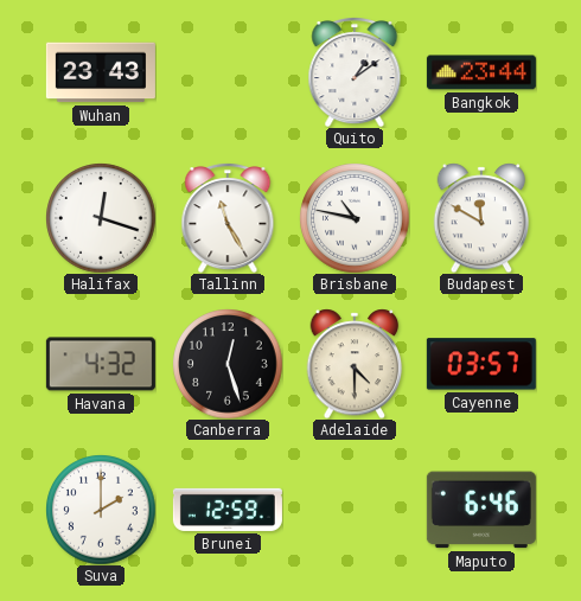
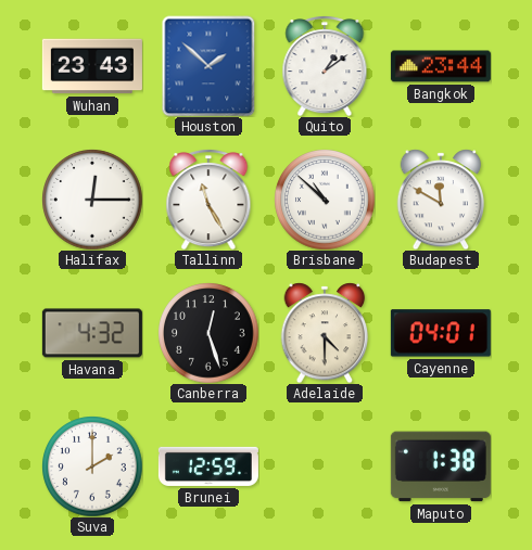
Houston: none -> 1:52
Halifax: 12:18 -> 12:15
Brisbane: 10:47 -> 10:52
Cayenne: 03:57 -> 04:01
Maputo: 6:46 -> 1:38
